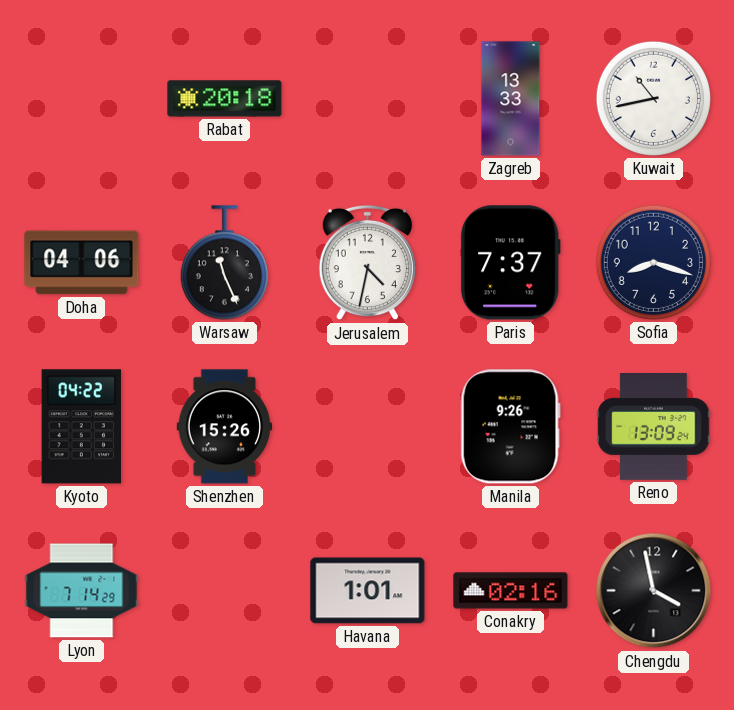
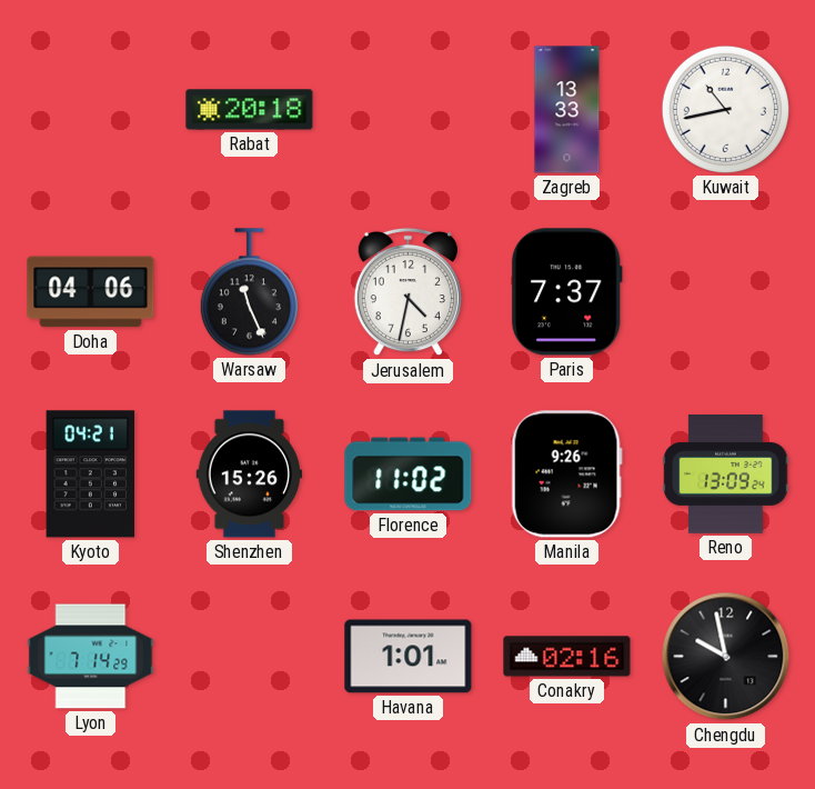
Sofia: 8:18 -> none
Kyoto: 04:22 -> 04:21
Florence: none -> 11:02
Chengdu: 3:58 -> 9:58
